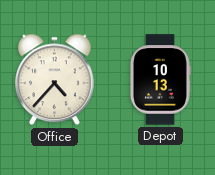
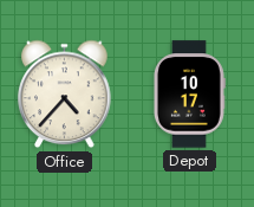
Depot: 10:13 -> 10:17
